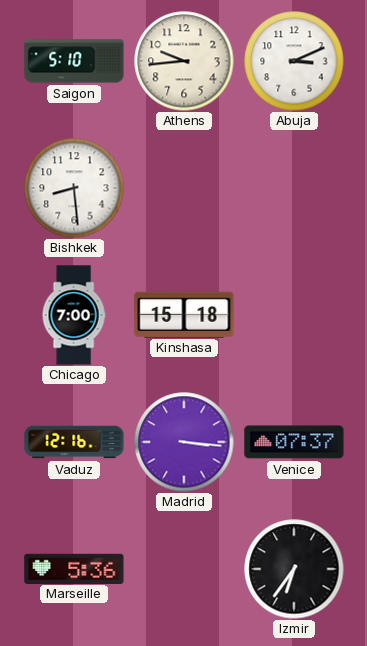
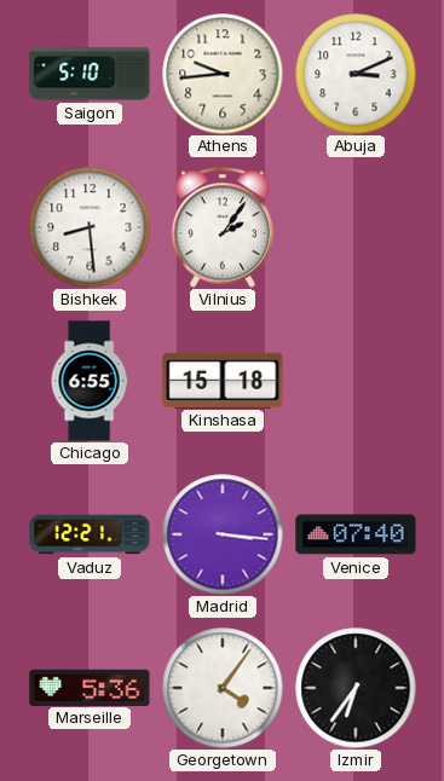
Vilnius: none -> 2:06
Chicago: 7:00 -> 6:55
Vaduz: 12:16 -> 12:21
Venice: 07:37 -> 07:40
Georgetown: none -> 4:06
